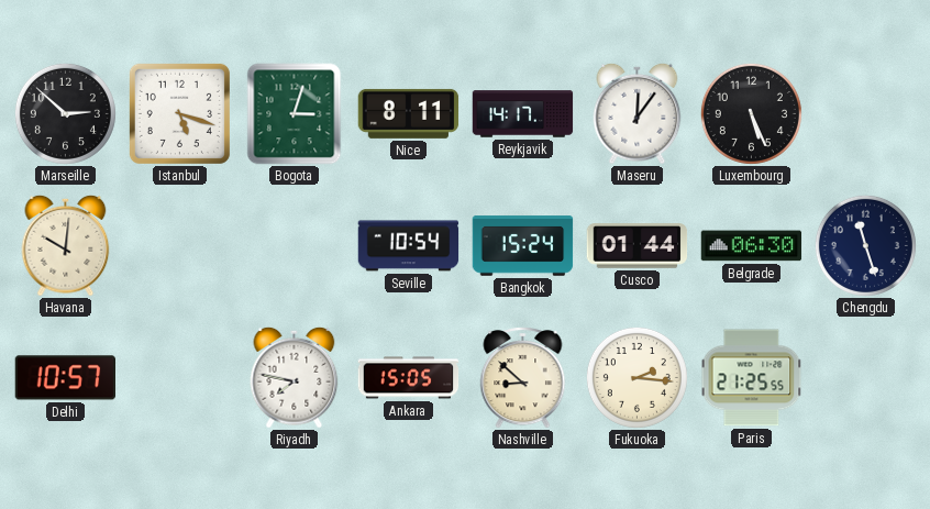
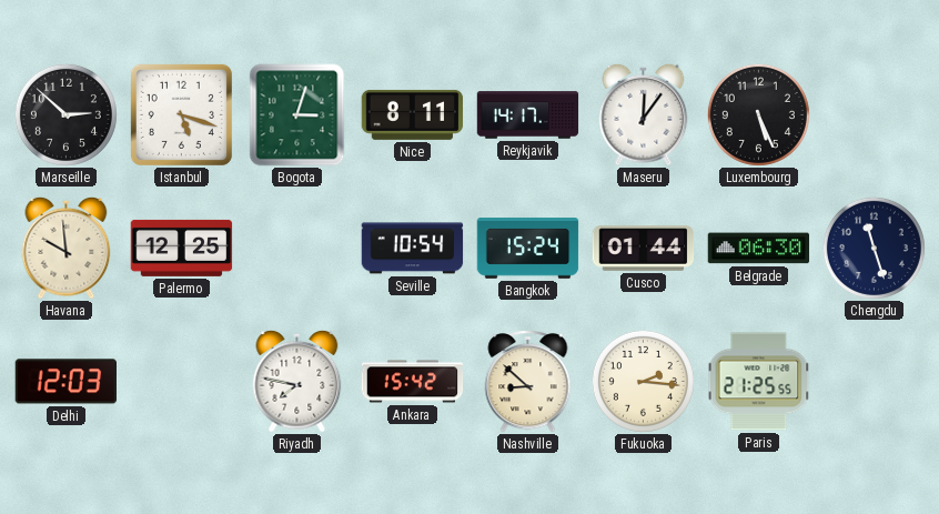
Havana: 10:01 -> 9:59
Palermo: none -> 12:25
Delhi: 10:57 -> 12:03
Ankara: 15:05 -> 15:42
